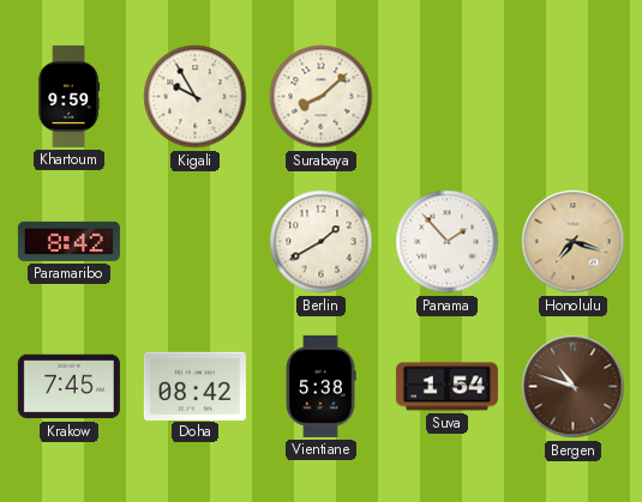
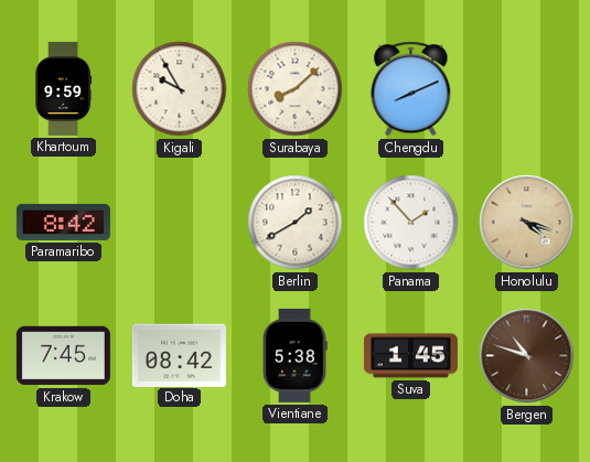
Chengdu: none -> 8:11
Honolulu: 7:18 -> 4:18
Suva: 1:54 -> 1:45
